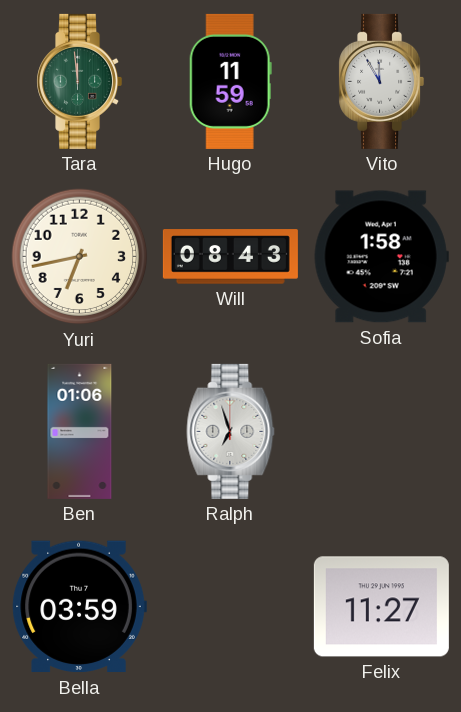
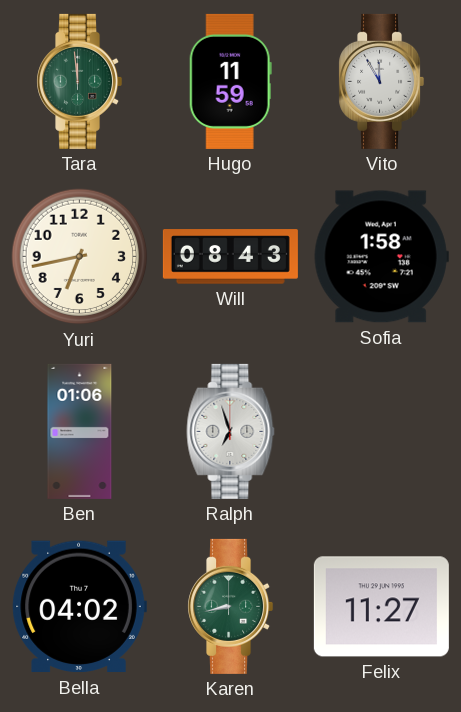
Bella: 03:59 -> 04:02
Karen: none -> 8:43
